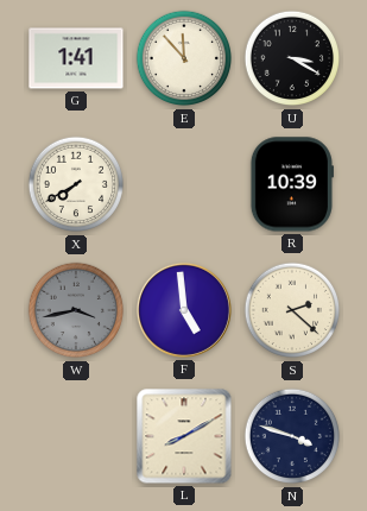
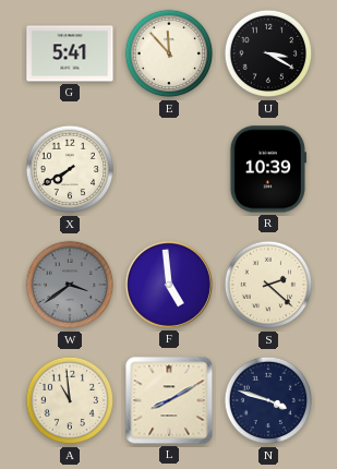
G: 1:41 -> 5:41
W: 3:43 -> 3:39
A: none -> 10:59
